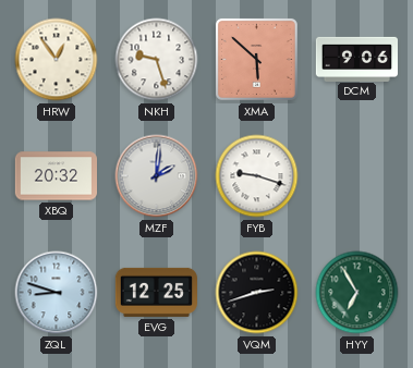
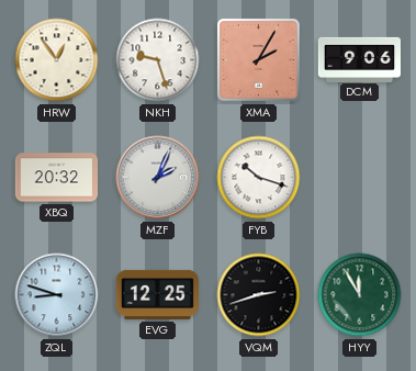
XMA: 5:52 -> 2:05
MZF: 2:01 -> 2:04
FYB: 9:18 -> 10:18
HYY: 6:55 -> 11:55
